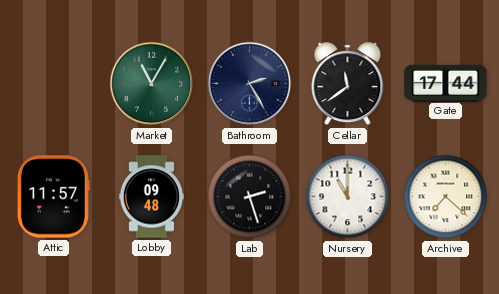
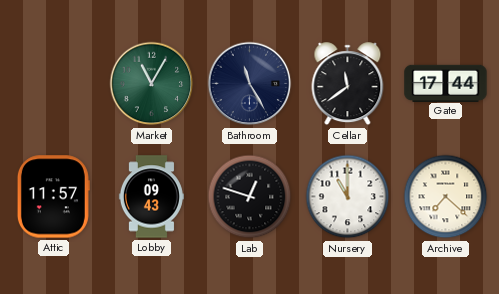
Bathroom: 2:25 -> 11:25
Lobby: 09:48 -> 09:43
Lab: 2:27 -> 12:48
